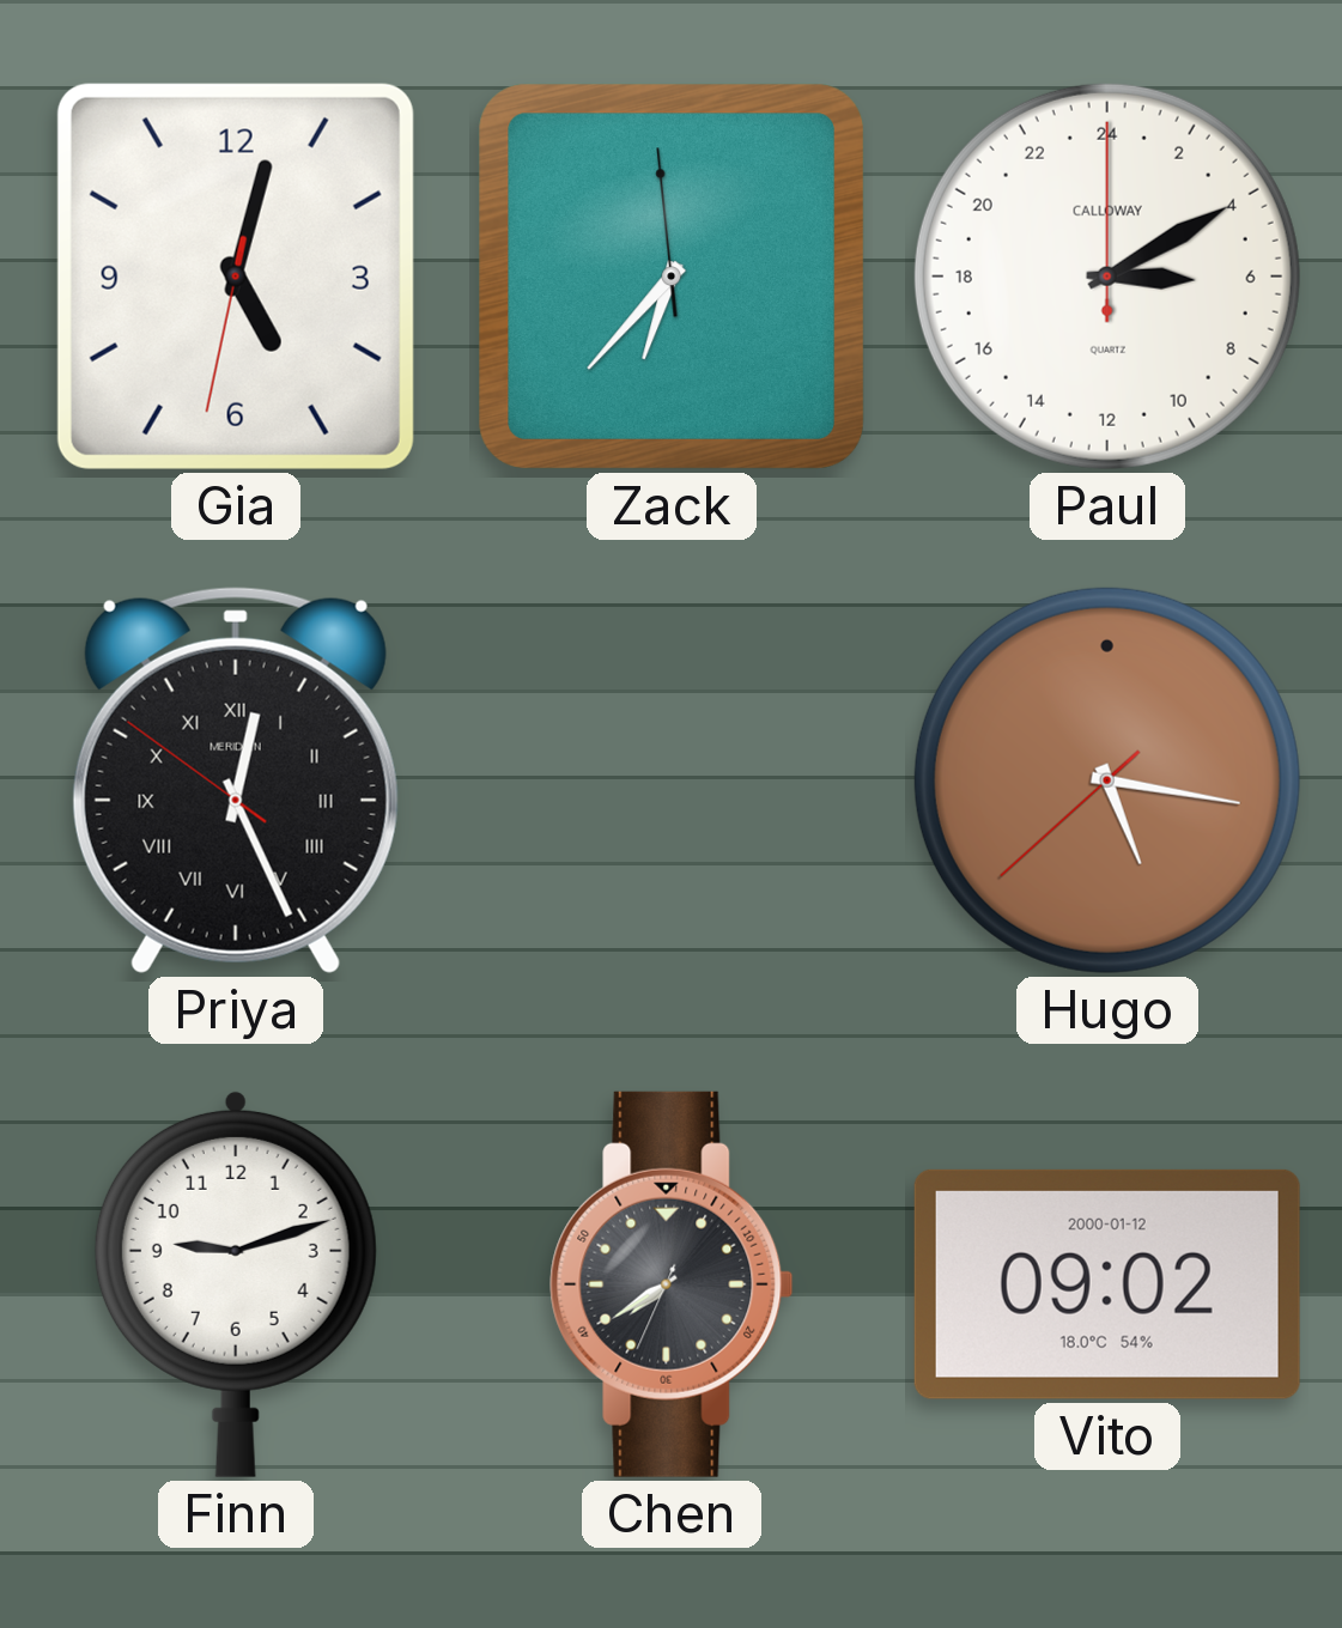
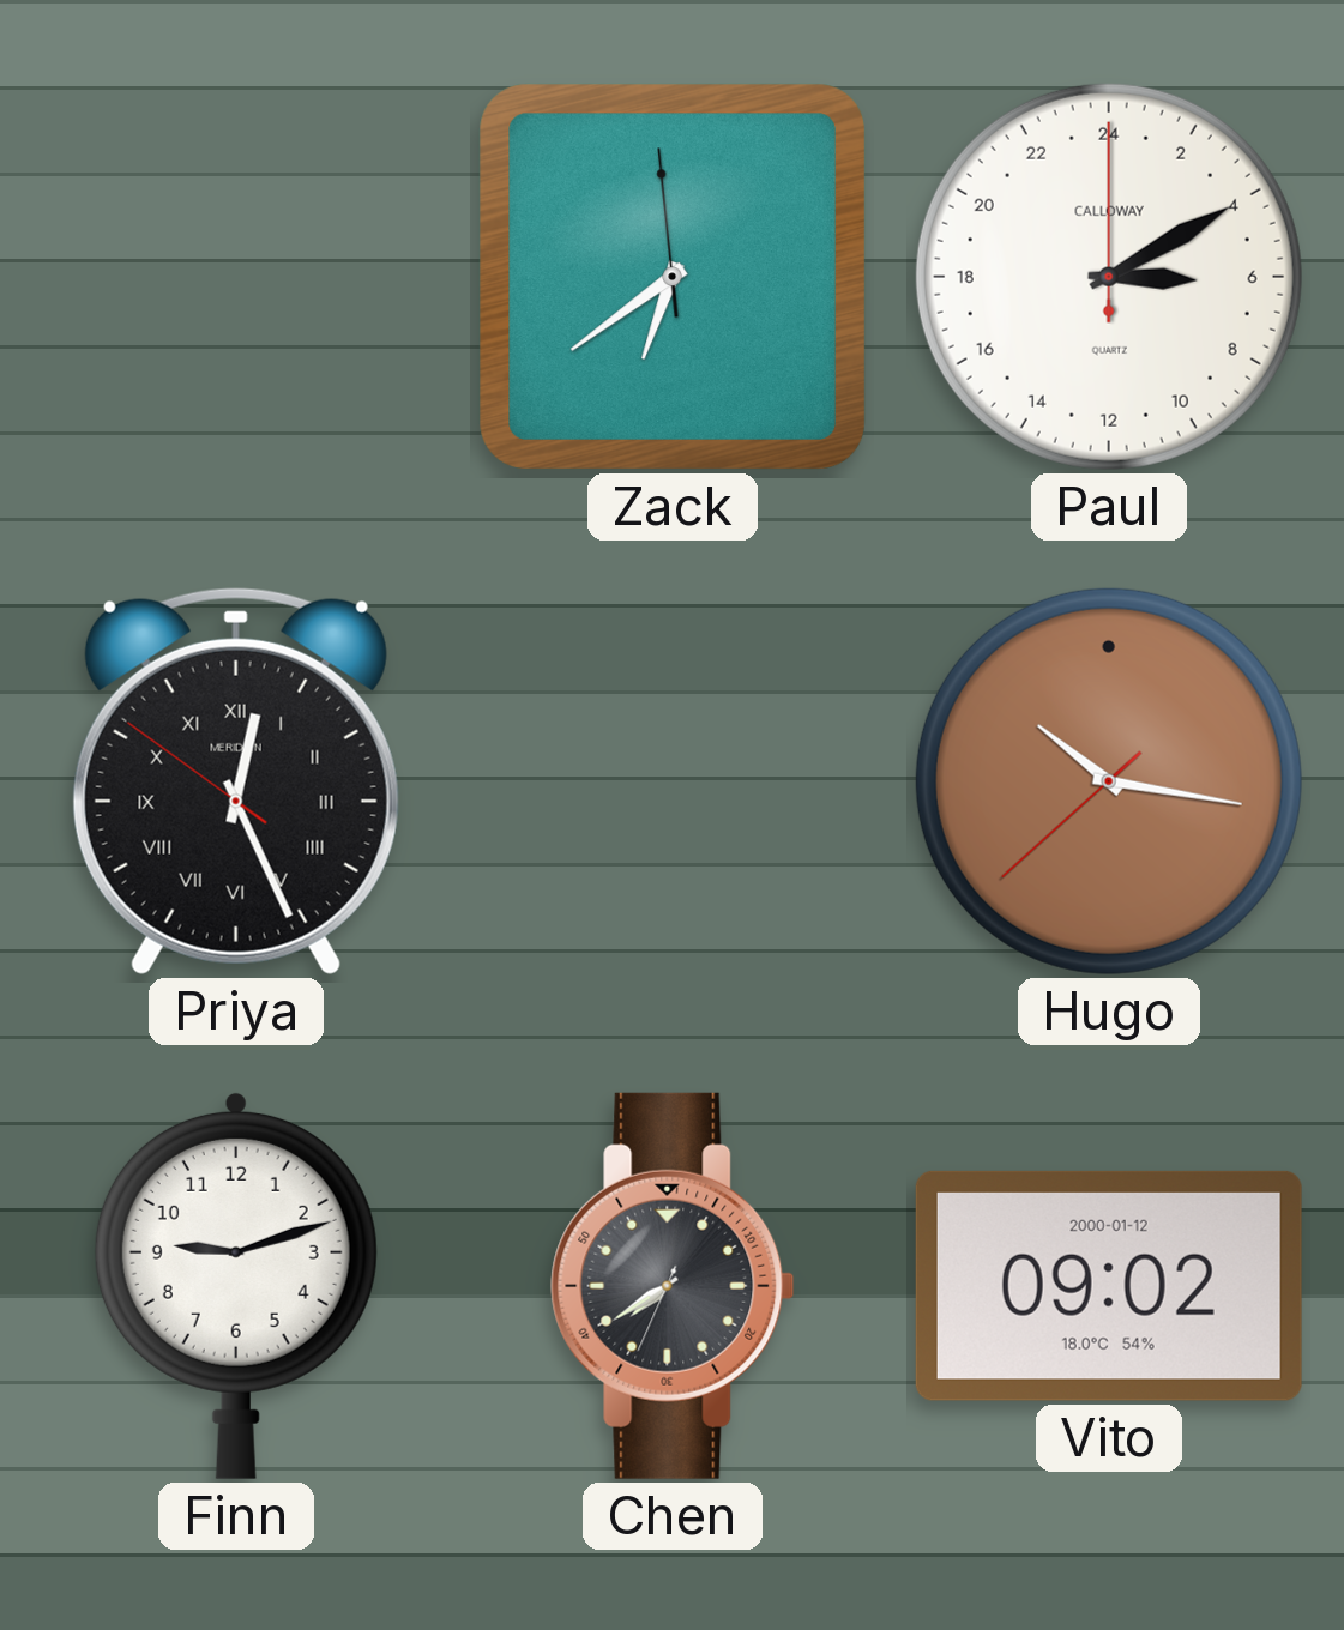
Gia: 5:02 -> none
Zack: 6:36 -> 6:38
Hugo: 5:16 -> 10:16
